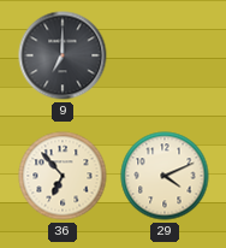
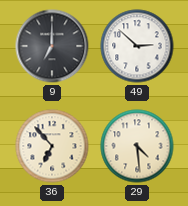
49: none -> 2:52
29: 4:11 -> 4:29
